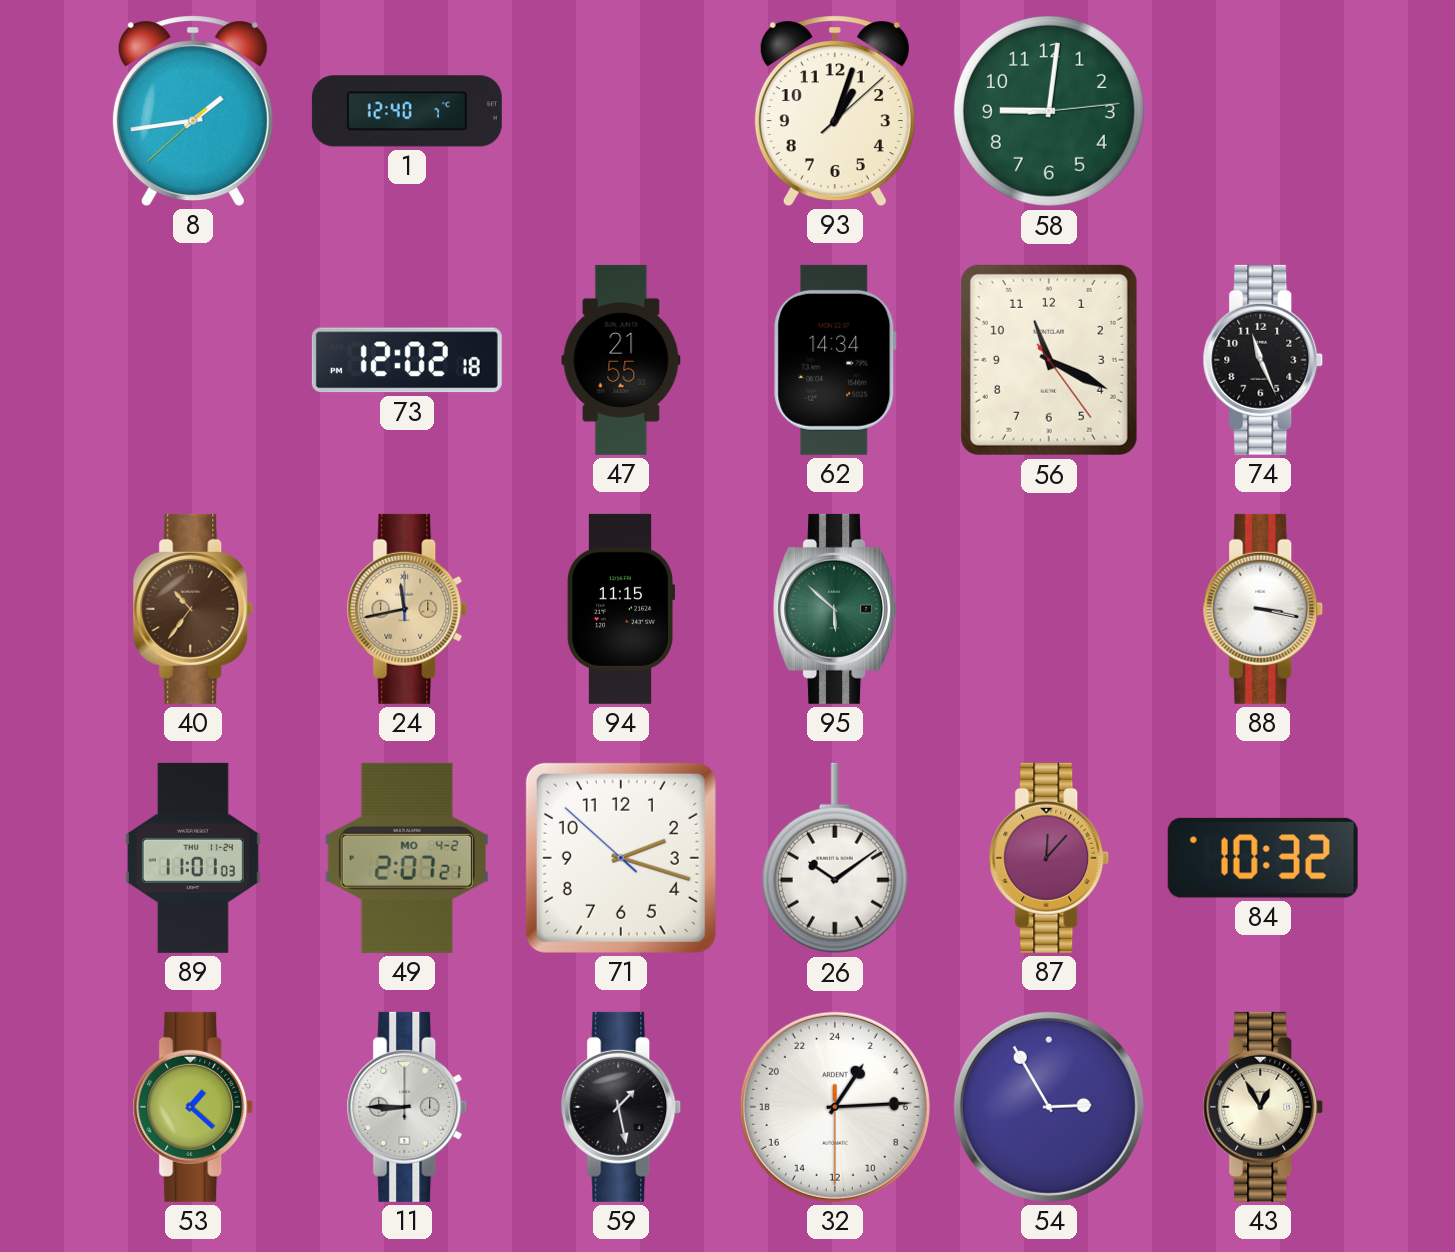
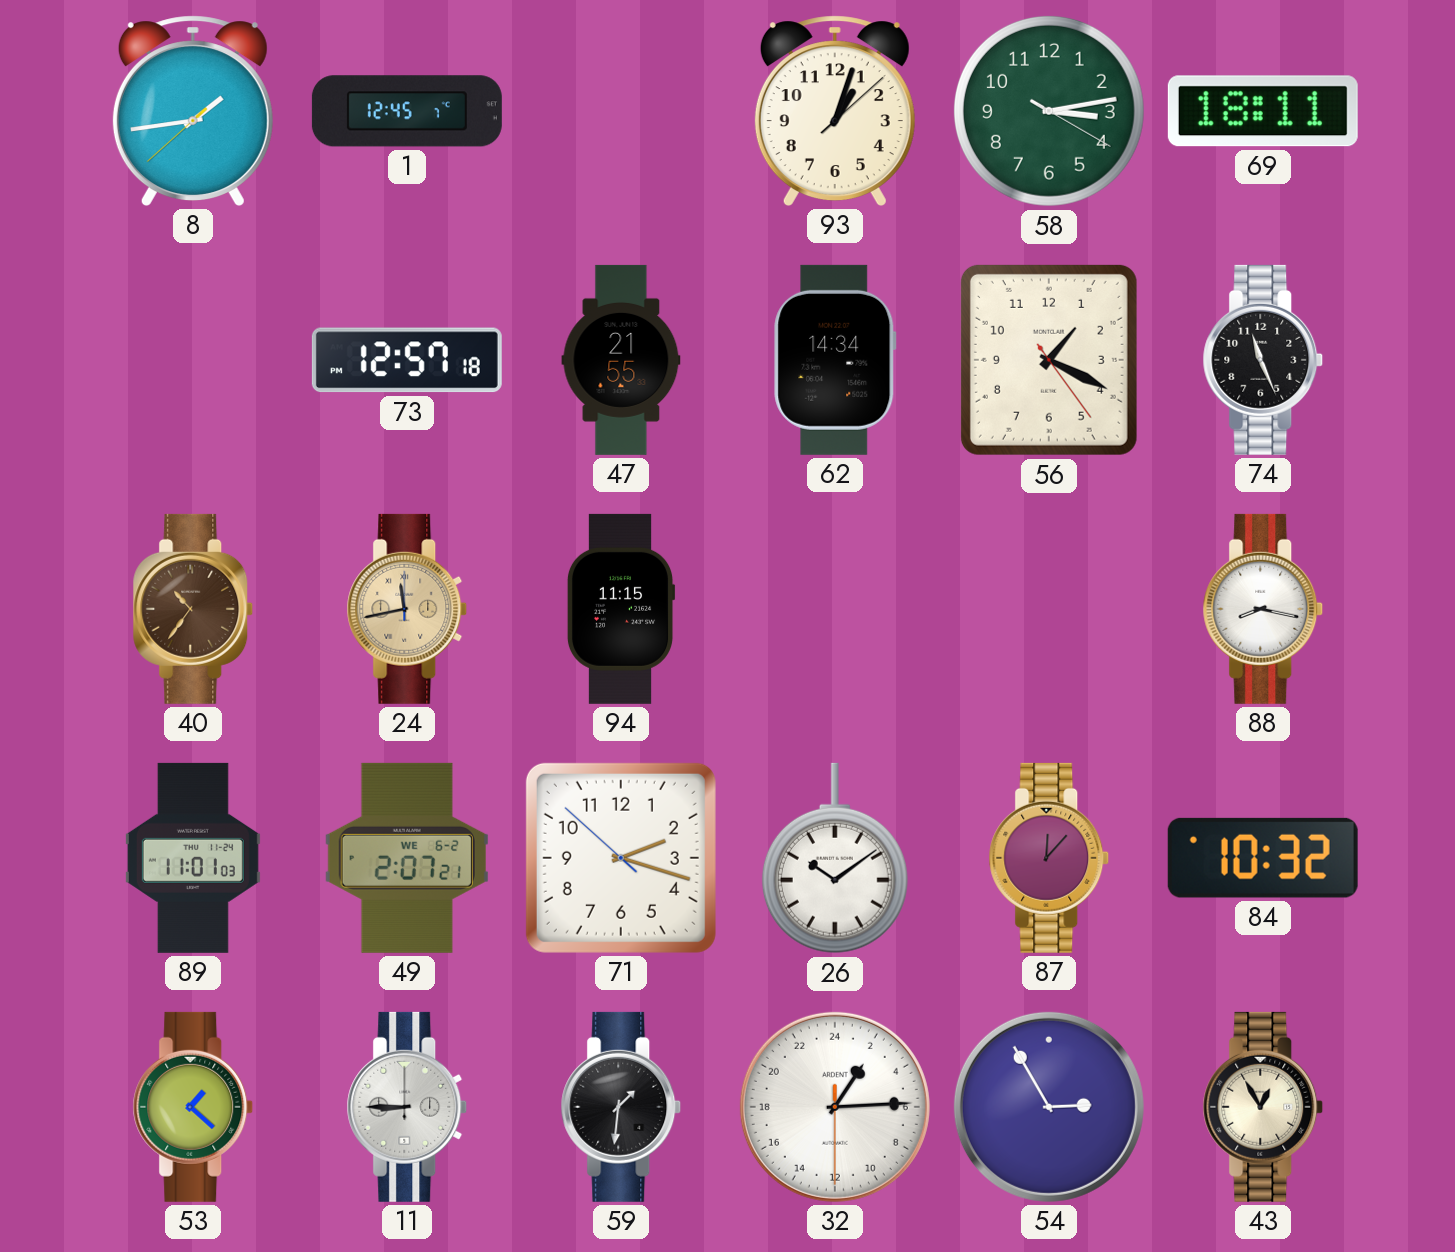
1: 12:40 -> 12:45
58: 9:01 -> 3:13
69: none -> 18:11
73: 12:02 -> 12:57
56: 11:19 -> 1:19
95: 5:52 -> none
88: 3:17 -> 8:17
49 date: MO 4-2 -> WE 6-2
59: 1:28 -> 1:31
